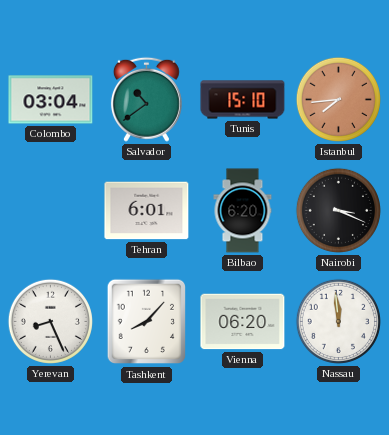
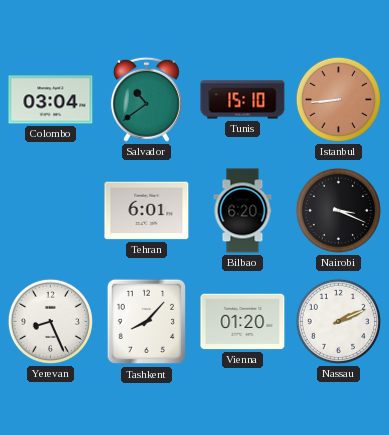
Istanbul: 7:44 -> 8:44
Vienna: 06:20 -> 01:20
Nassau: 11:59 -> 2:11
